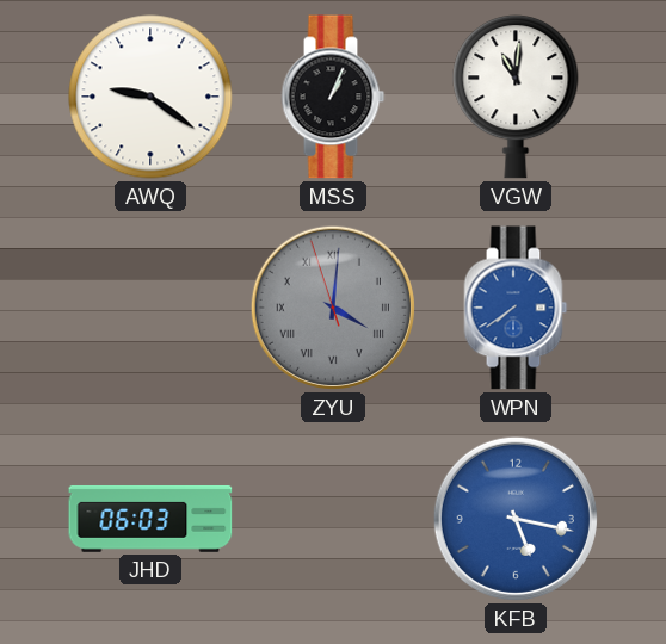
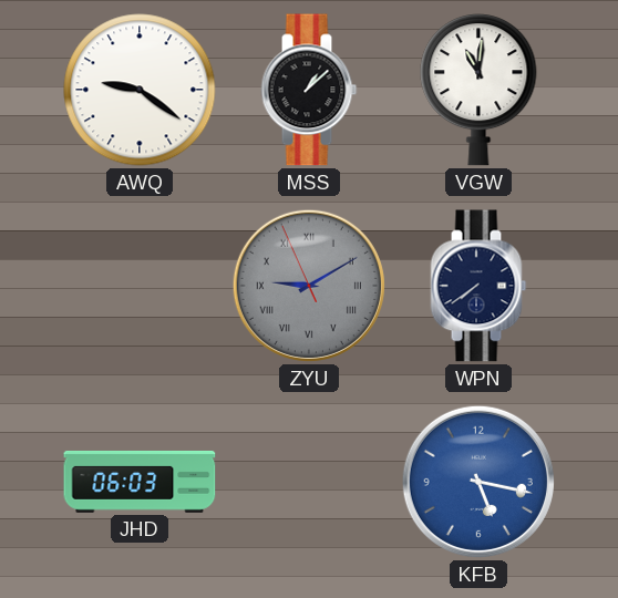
MSS: 1:04 -> 1:08
ZYU: 4:00 -> 9:09
WPN dial: blue -> navy
